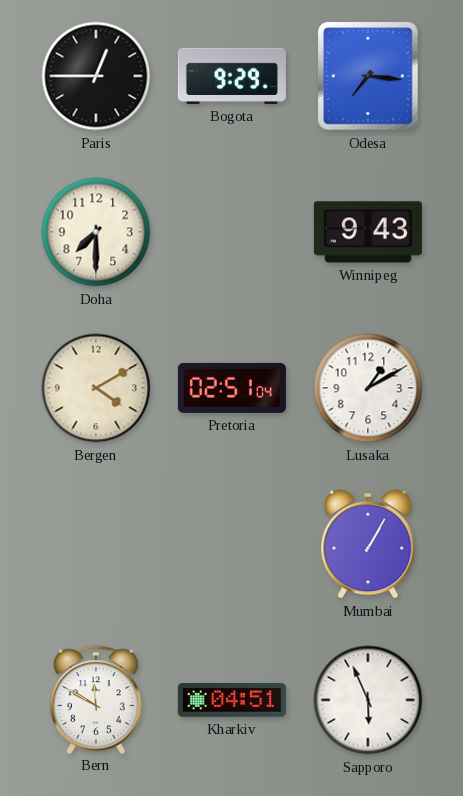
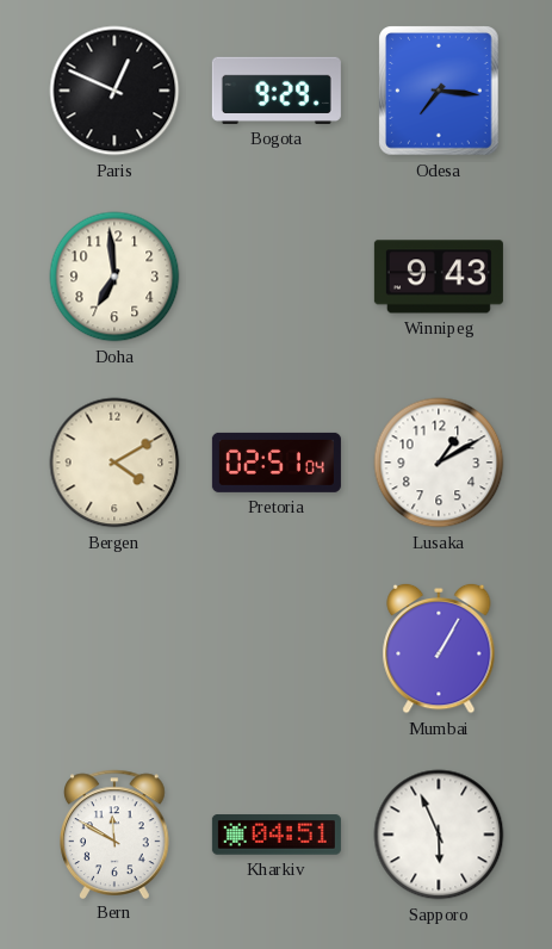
Paris: 12:45 -> 12:49
Doha: 7:30 -> 6:59
